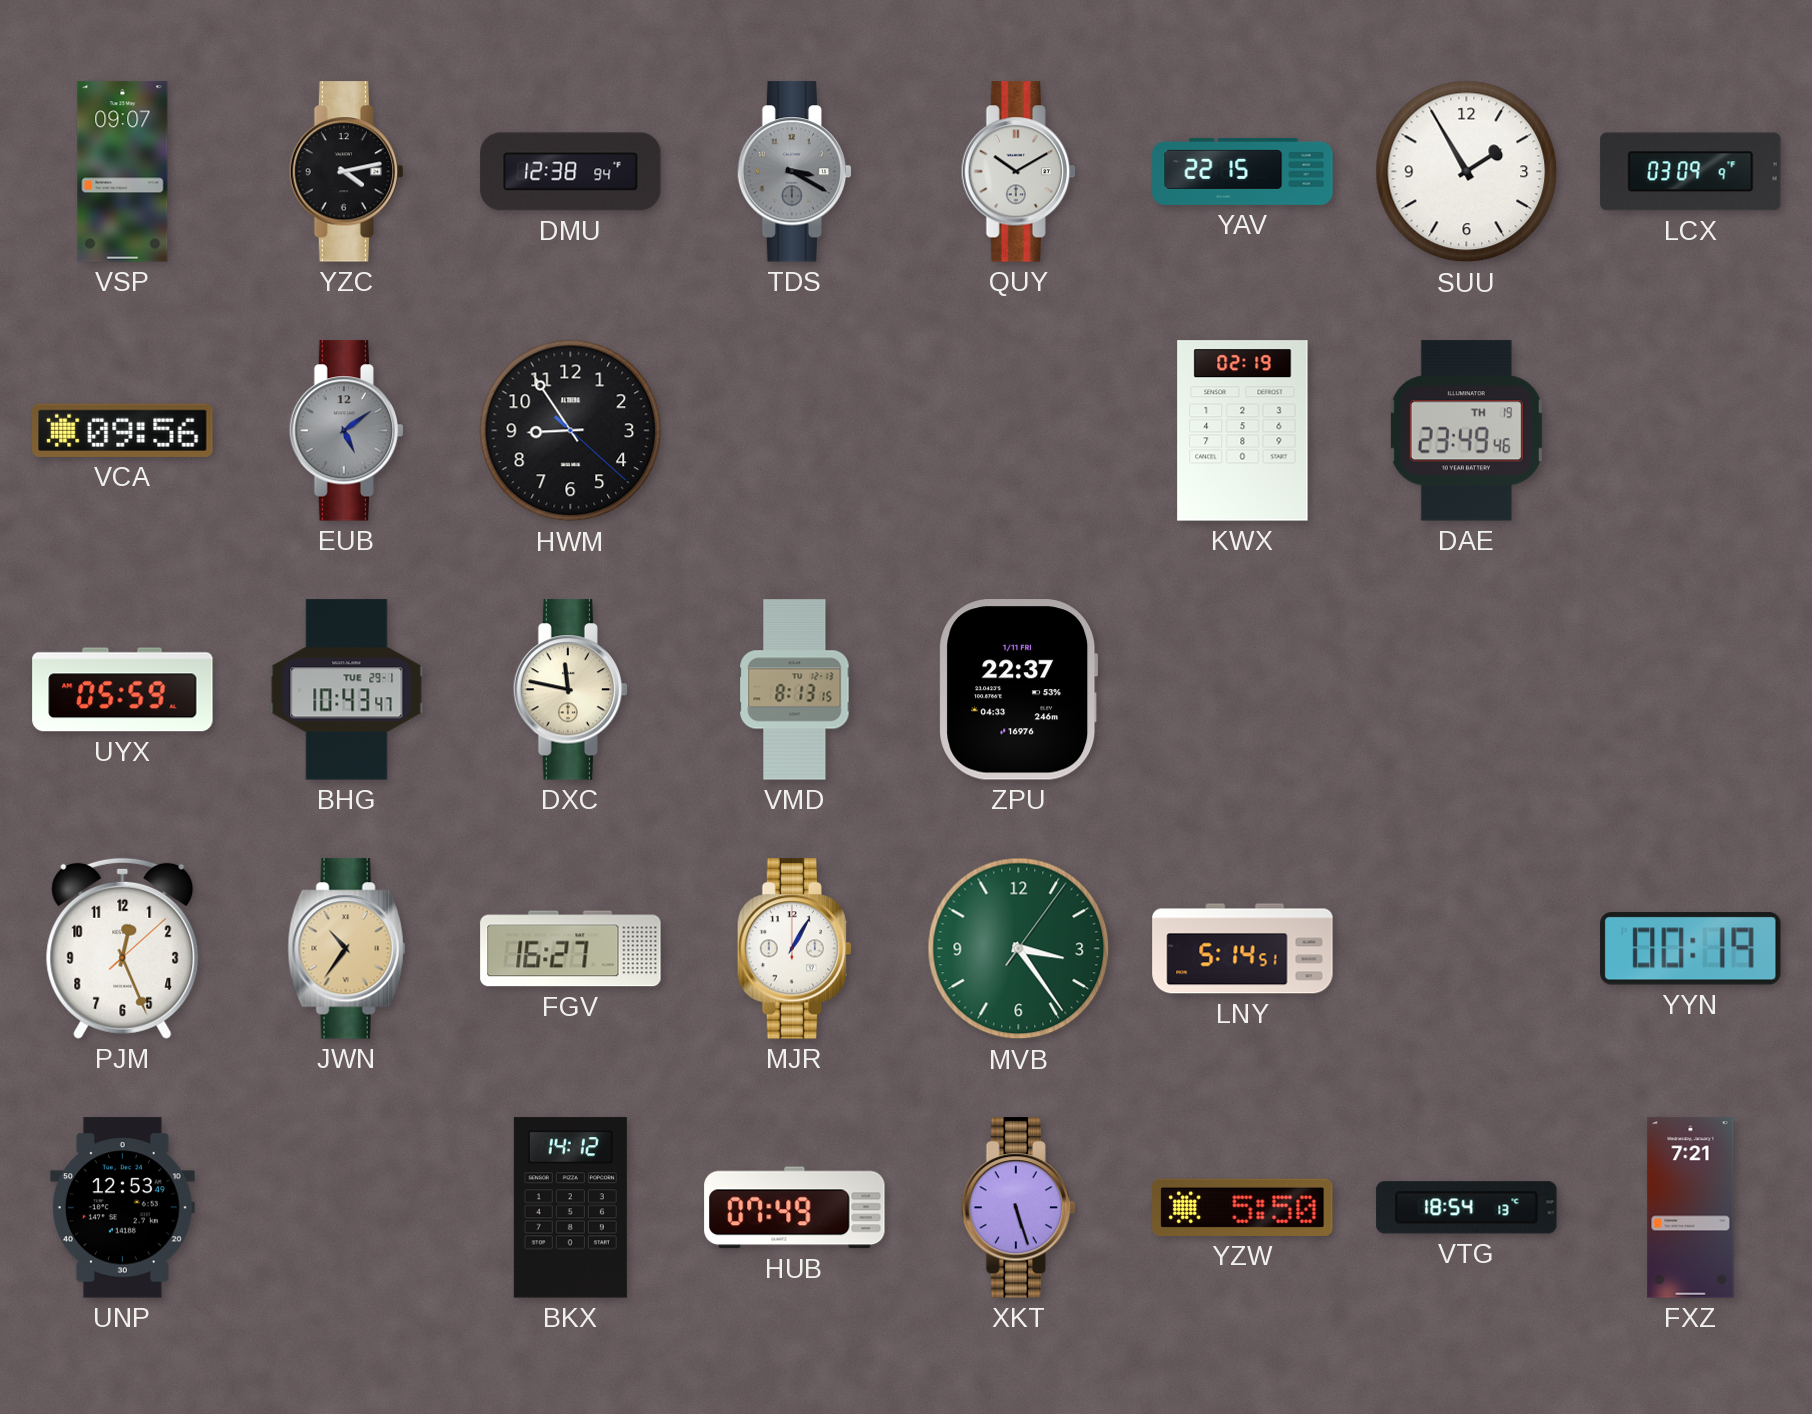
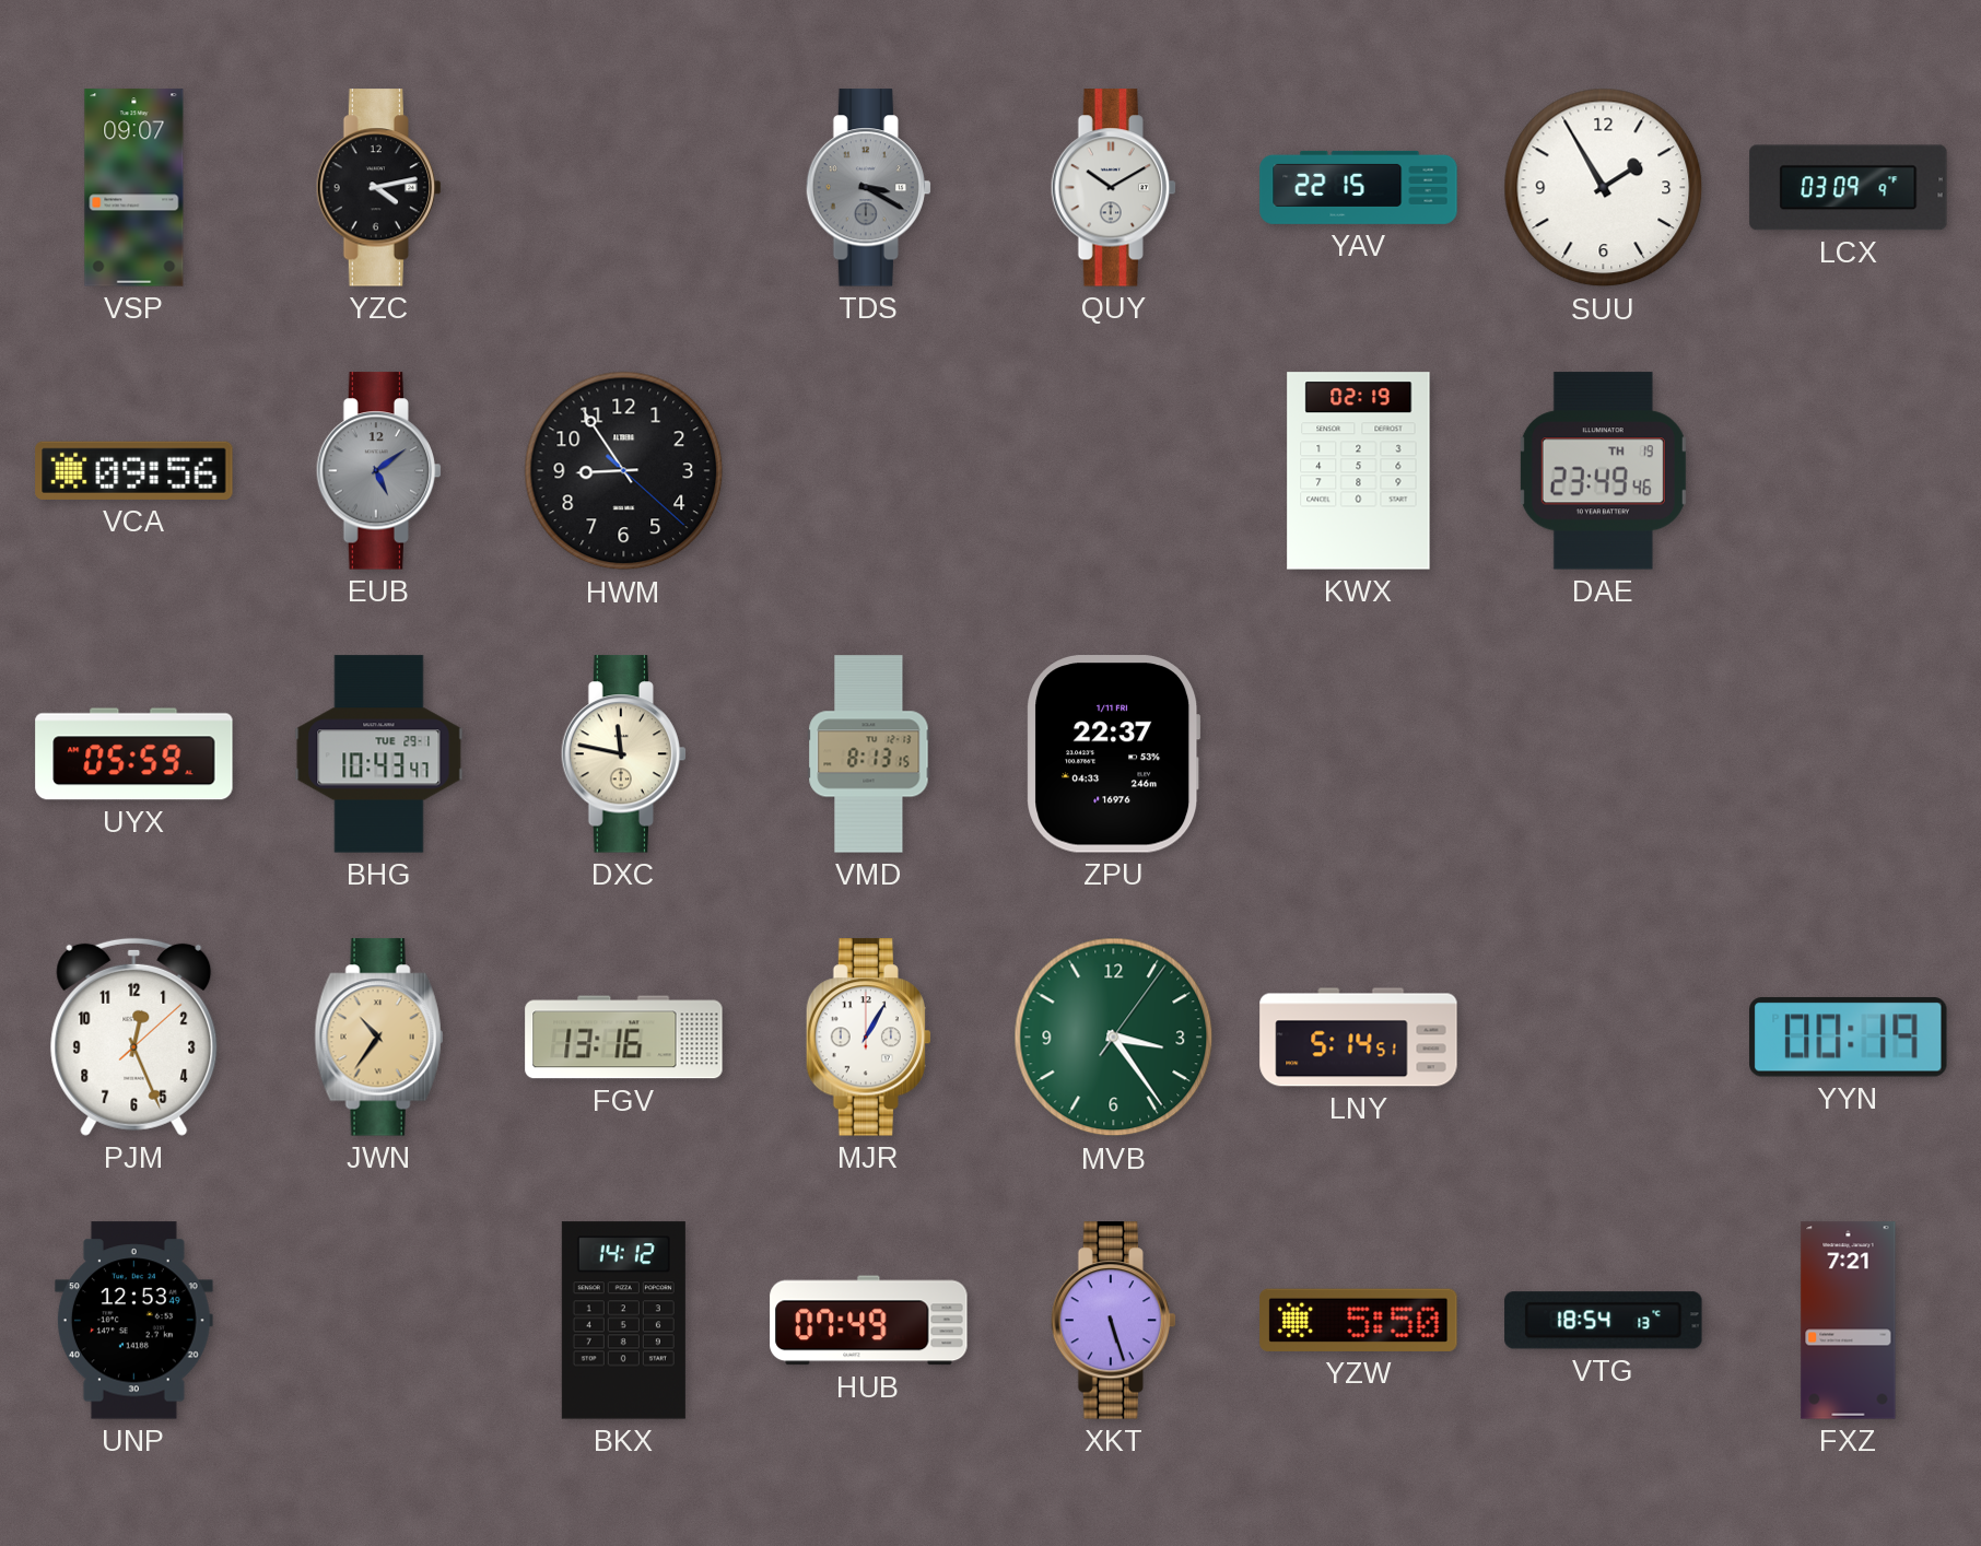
DMU: 12:38 -> none
FGV: 16:27 -> 13:16
